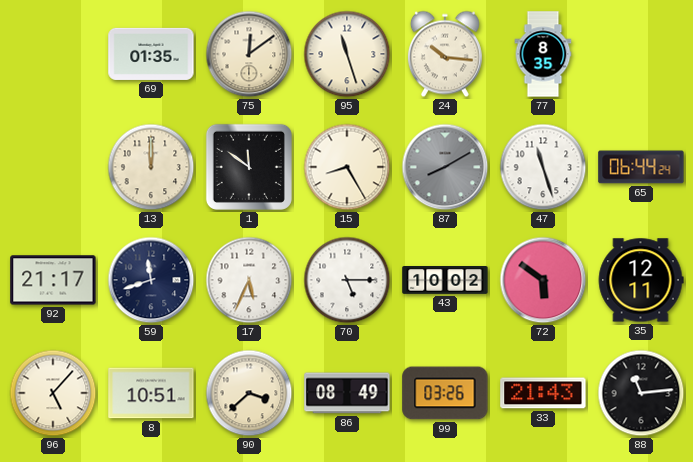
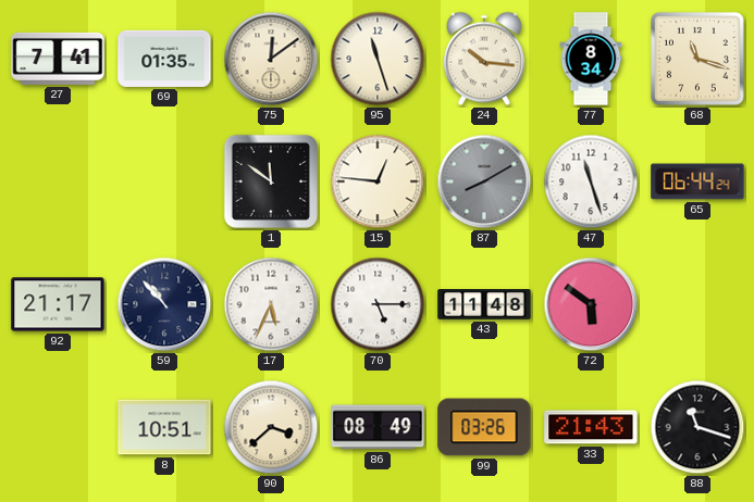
27: none -> 7:41
77: 8:35 -> 8:34
68: none -> 11:18
13: 12:00 -> none
15: 8:25 -> 12:46
59: 11:42 -> 10:53
43: 10:02 -> 11:48
35: 12:11 -> none
96: 5:07 -> none
88: 11:14 -> 11:18
